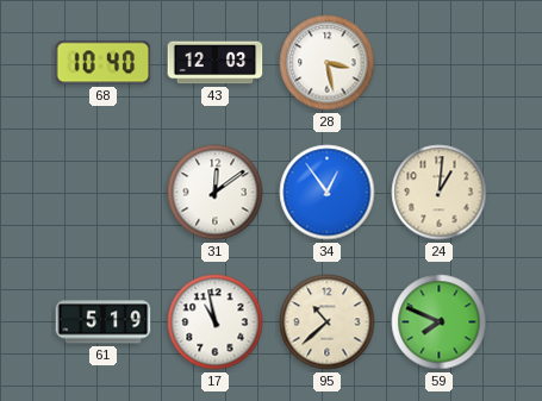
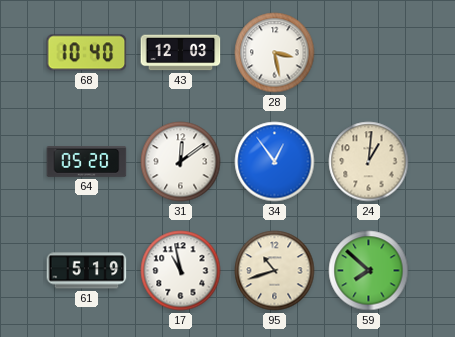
64: none -> 05:20
95: 10:38 -> 10:42
59: 7:49 -> 7:52
